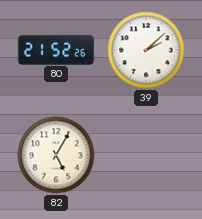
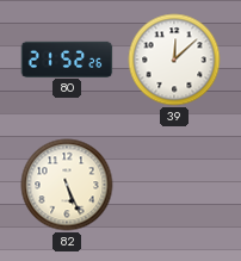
39: 2:08 -> 12:08
82: 5:05 -> 5:26
